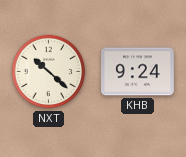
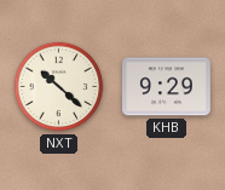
KHB: 9:24 -> 9:29
